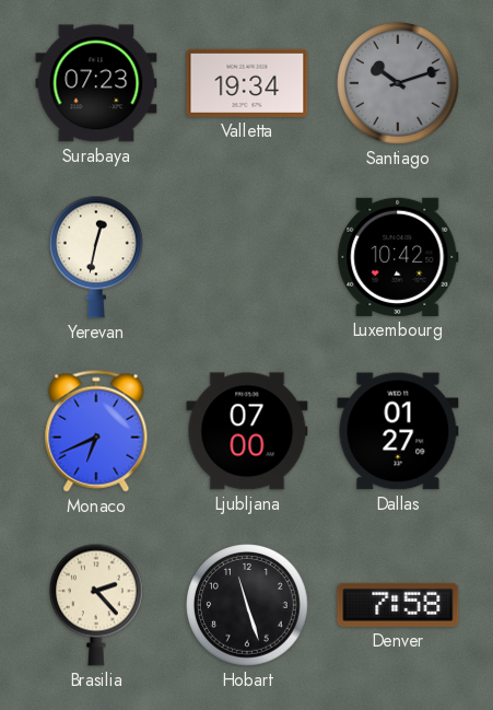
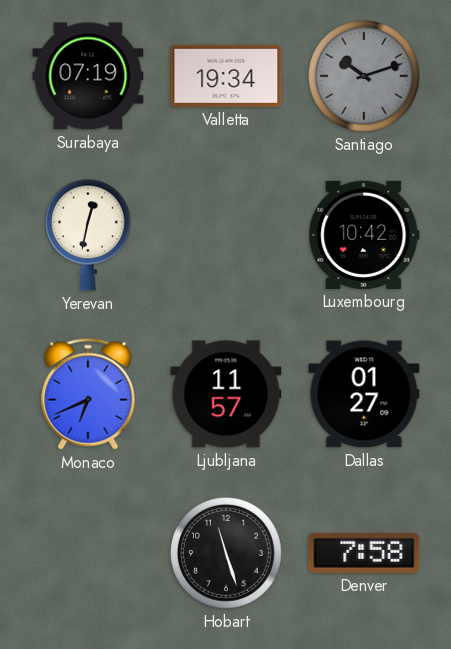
Surabaya: 07:23 -> 07:19
Ljubljana: 07:00 -> 11:57
Brasilia: 2:23 -> none
